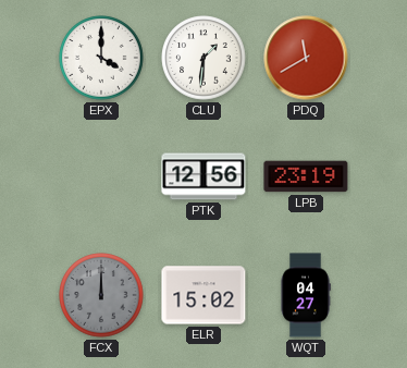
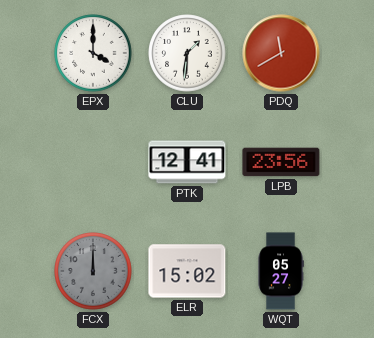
PTK: 12:56 -> 12:41
LPB: 23:19 -> 23:56
WQT: 04:27 -> 05:27
